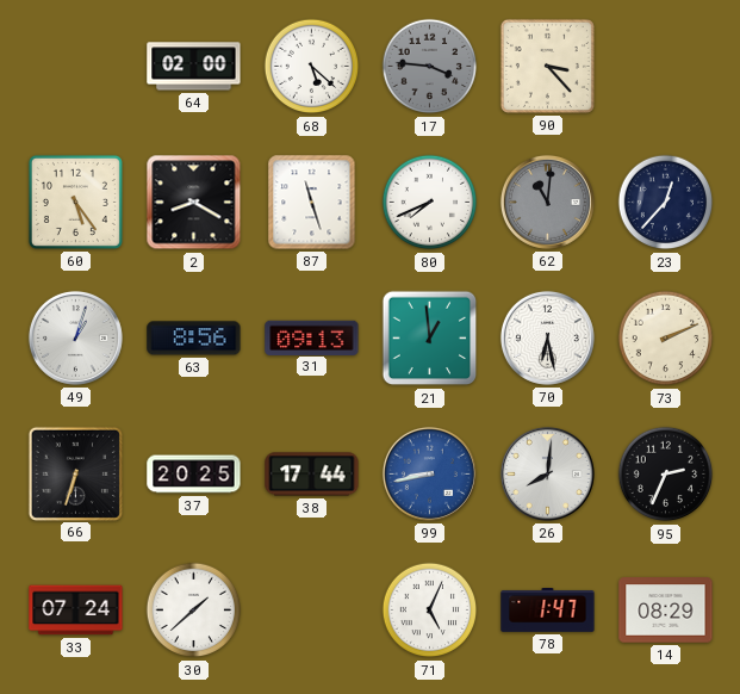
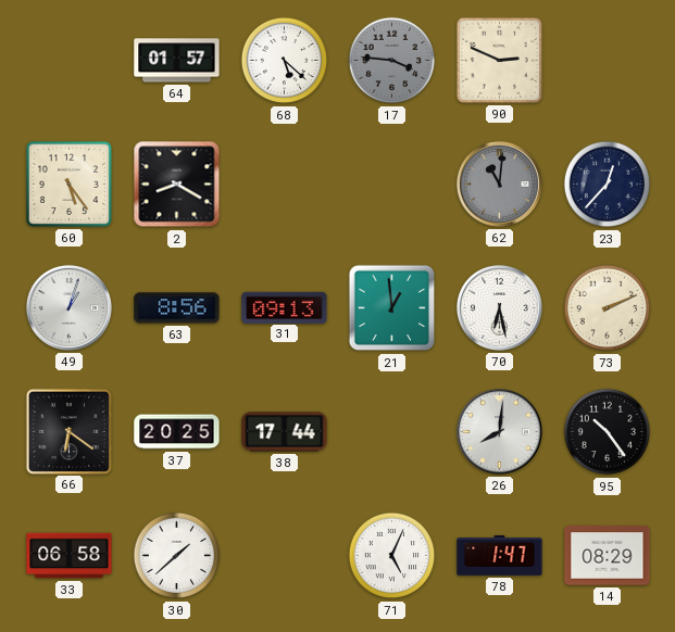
64: 02:00 -> 01:57
90: 3:23 -> 2:49
87: 11:27 -> none
80: 7:41 -> none
66: 6:33 -> 6:21
99: 8:43 -> none
95: 2:34 -> 10:24
33: 07:24 -> 06:58
